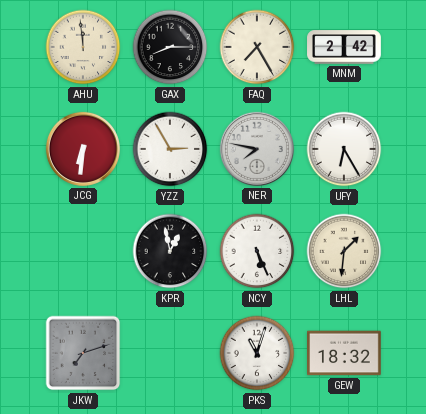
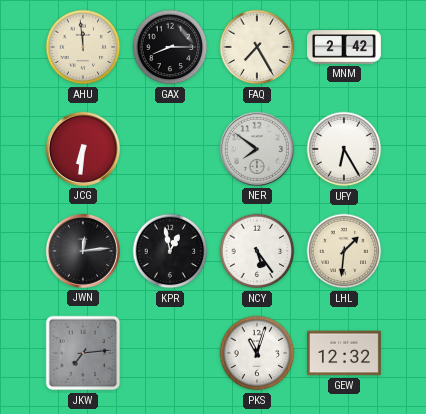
YZZ: 2:55 -> none
NER: 7:47 -> 7:51
JWN: none -> 12:14
NCY: 5:26 -> 5:24
JKW: 7:12 -> 7:14
GEW: 18:32 -> 12:32
